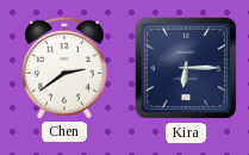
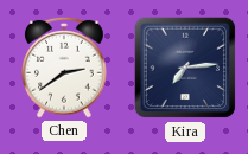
Kira: 6:15 -> 7:14
